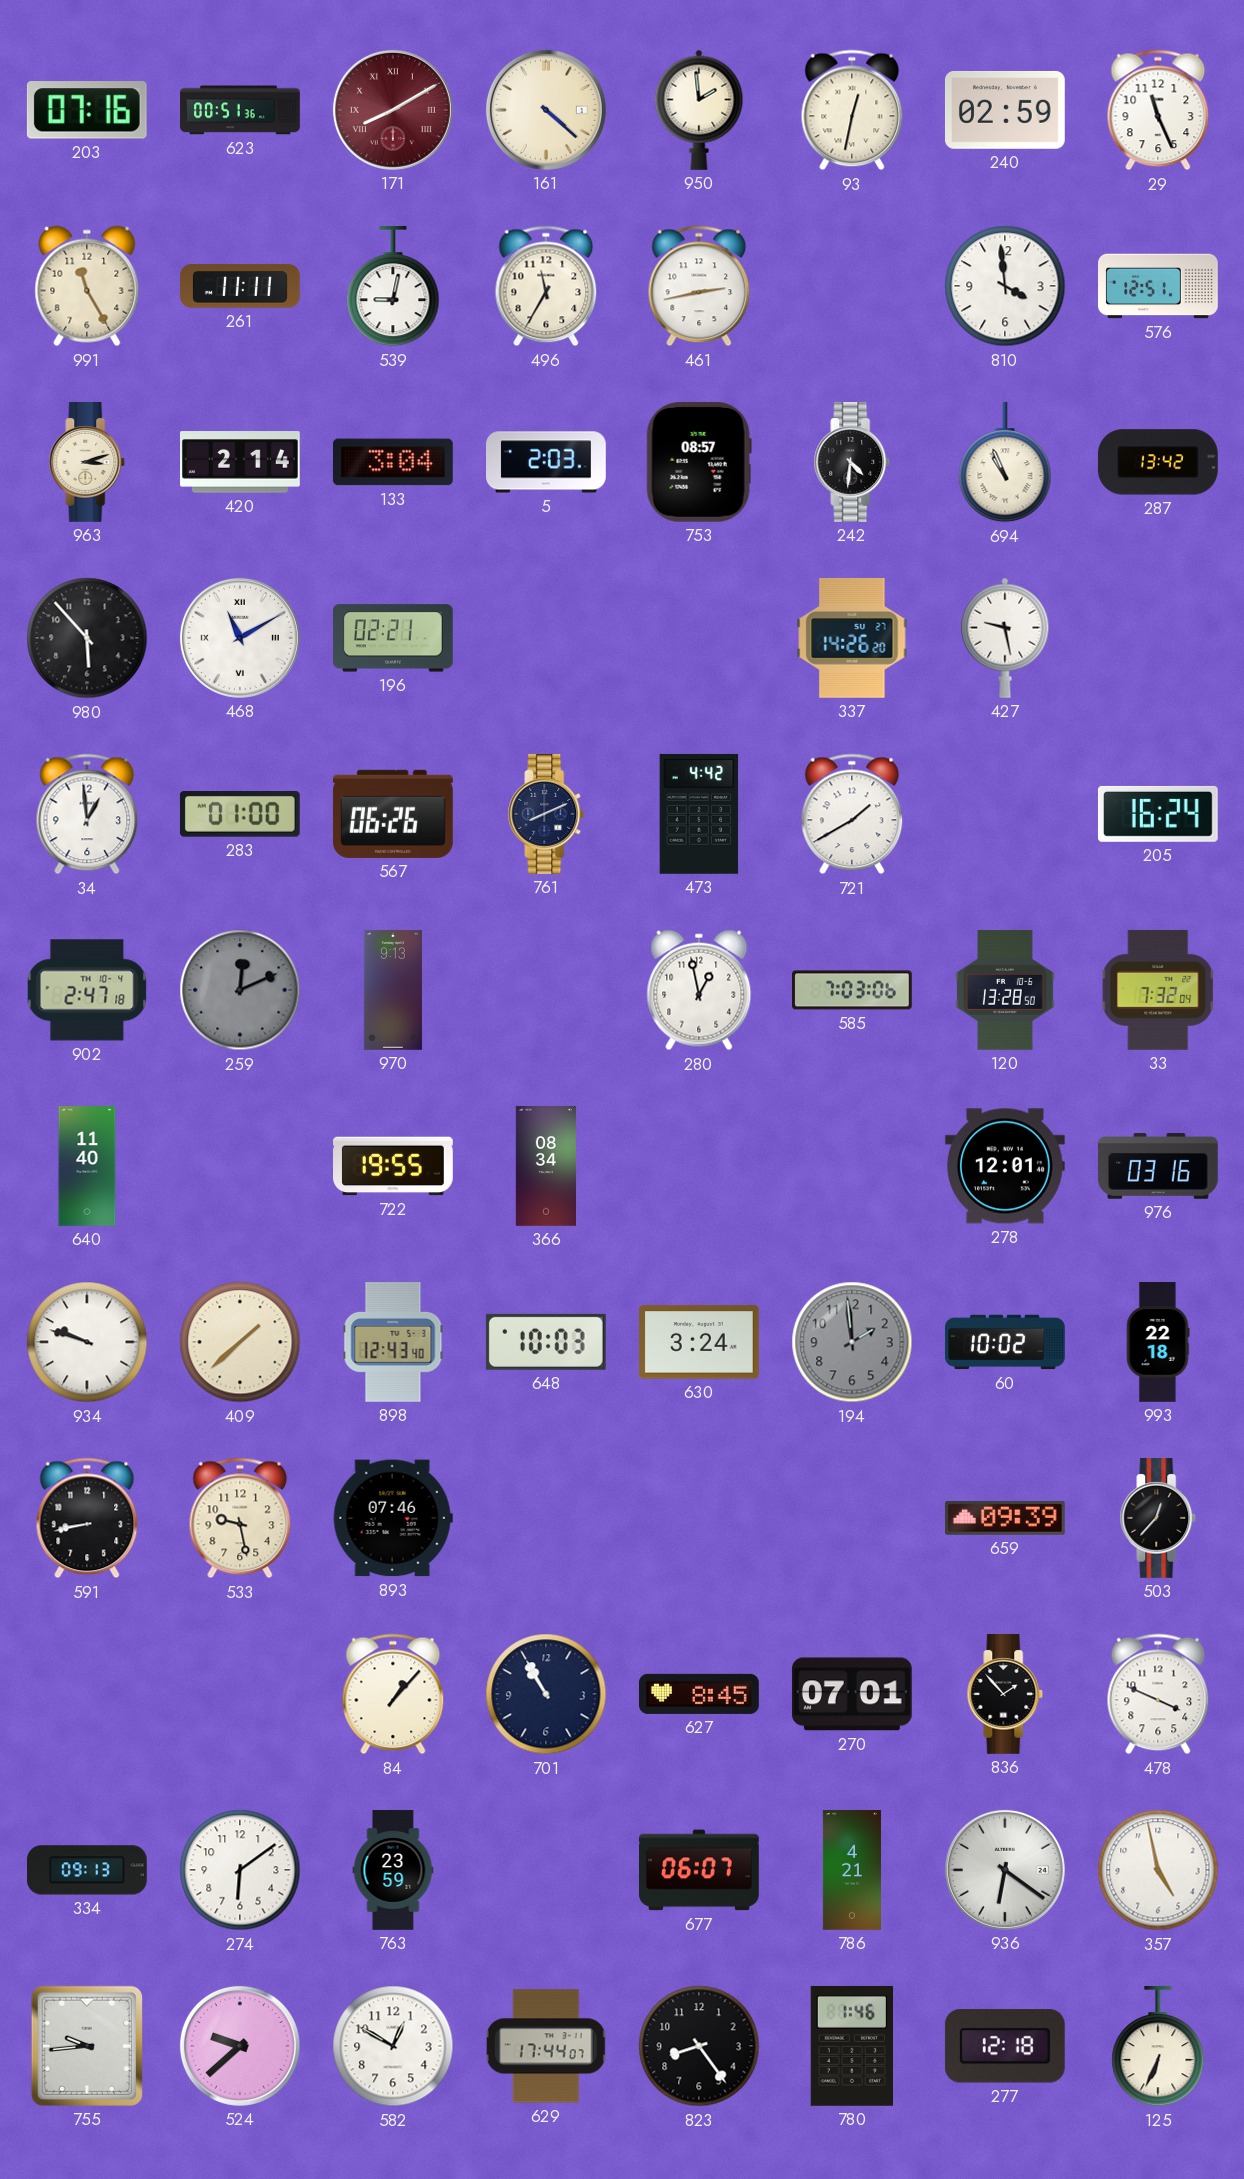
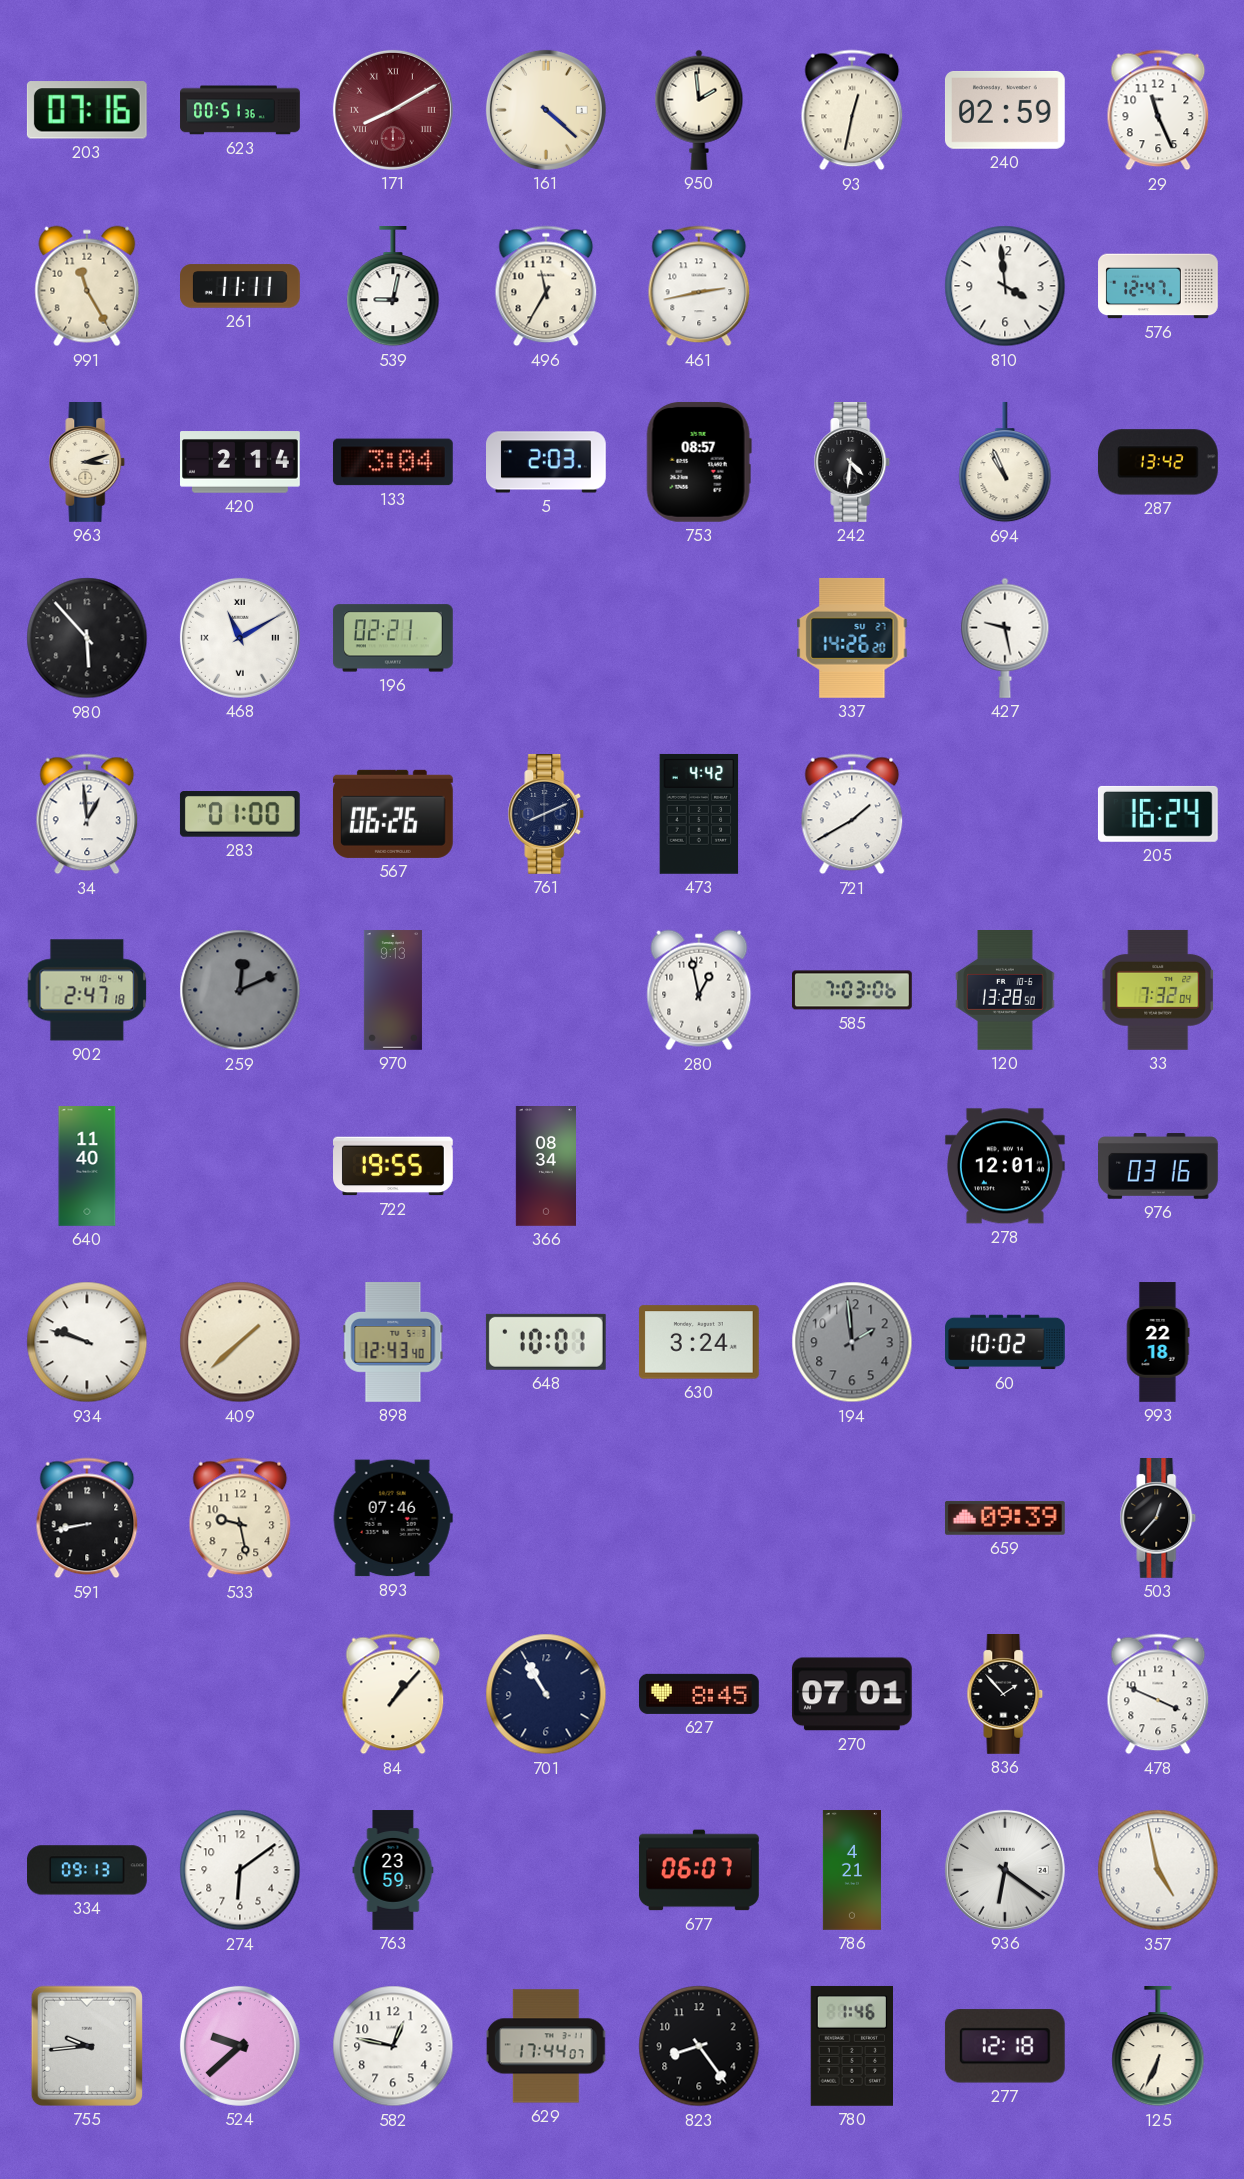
576: 12:51 -> 12:47
648: 10:03 -> 10:01
582: 12:50 -> 12:47
